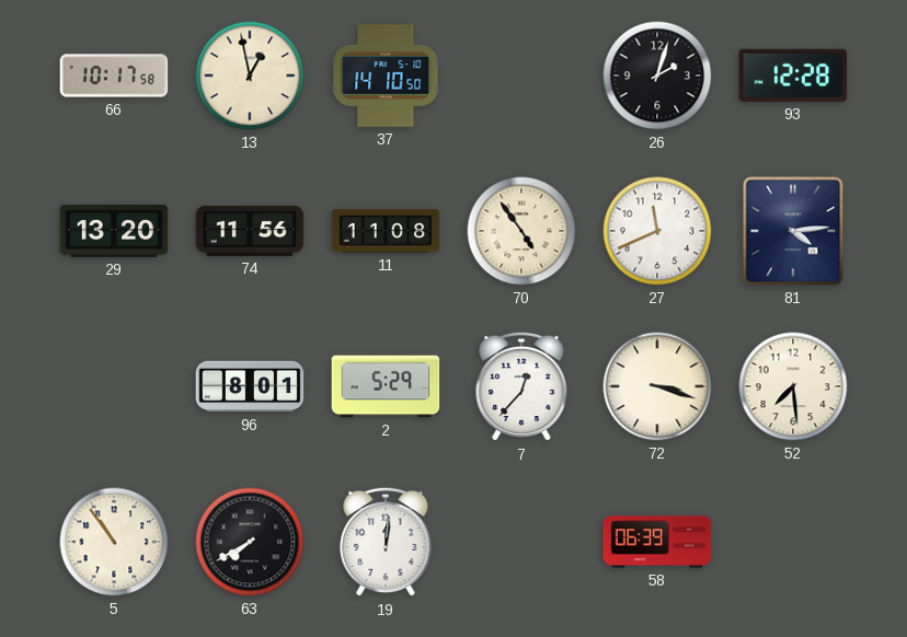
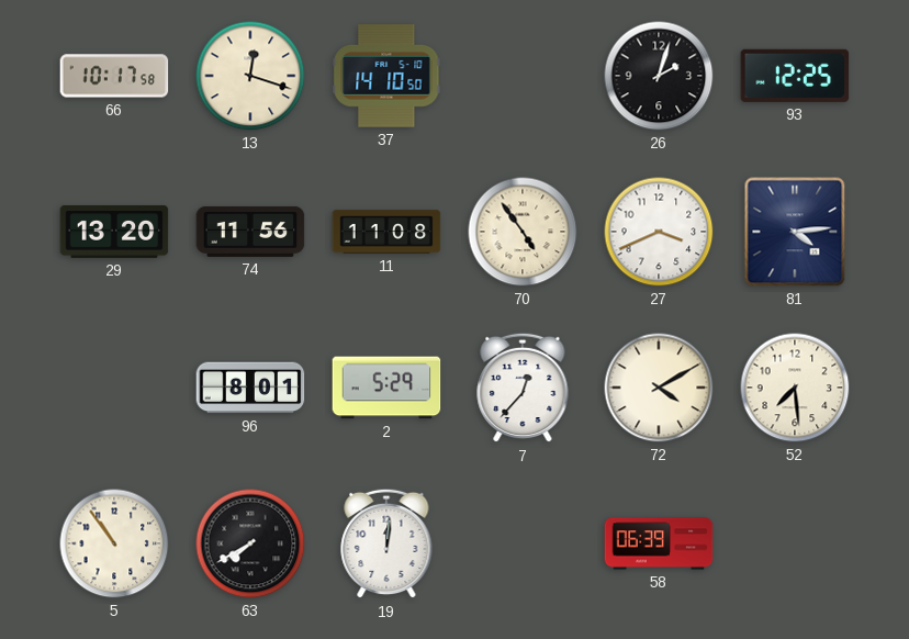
13: 12:58 -> 12:18
93: 12:28 -> 12:25
27: 11:41 -> 3:41
72: 3:18 -> 4:10
